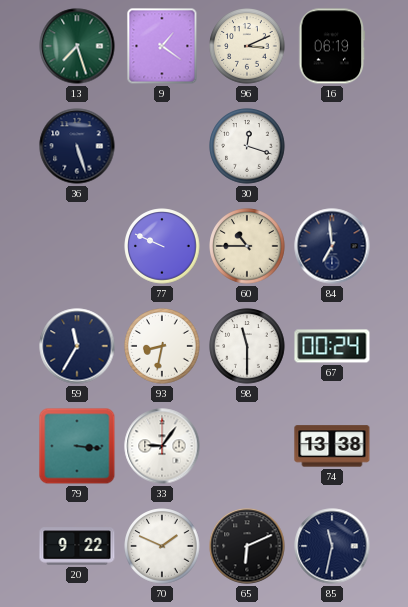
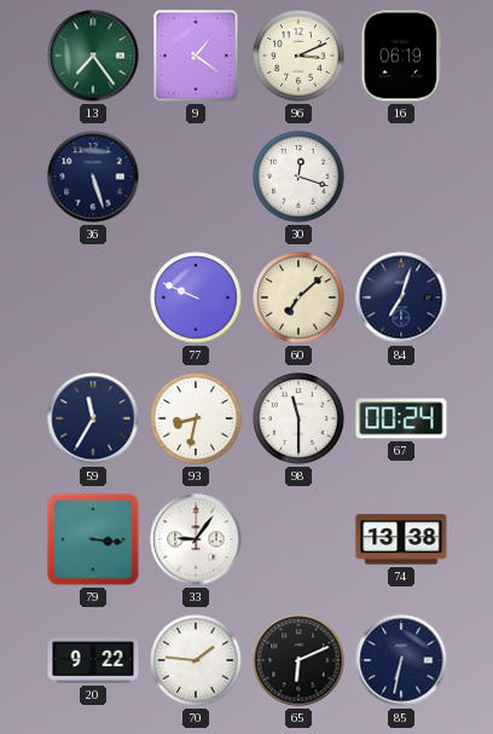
13: 7:27 -> 7:24
60: 10:45 -> 7:08
84: 6:59 -> 7:03
70: 1:49 -> 1:46
85: 11:32 -> 6:32
